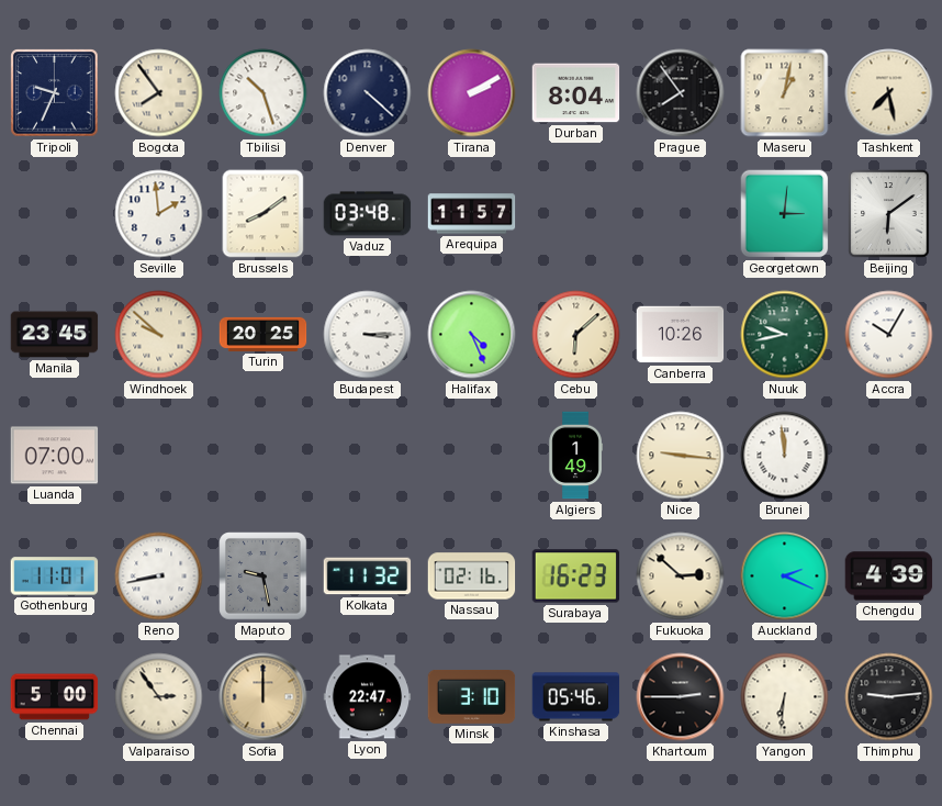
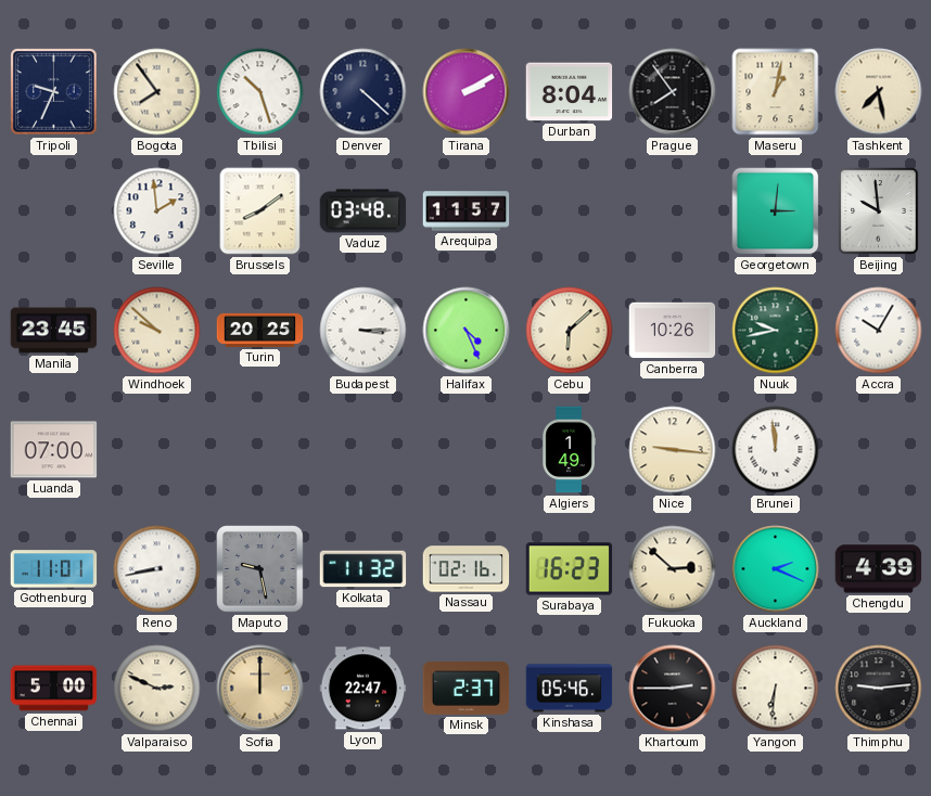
Beijing: 6:09 -> 9:59
Valparaiso: 2:54 -> 2:49
Minsk: 3:10 -> 2:37
